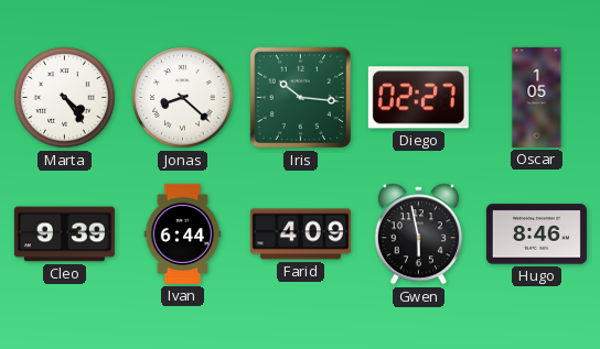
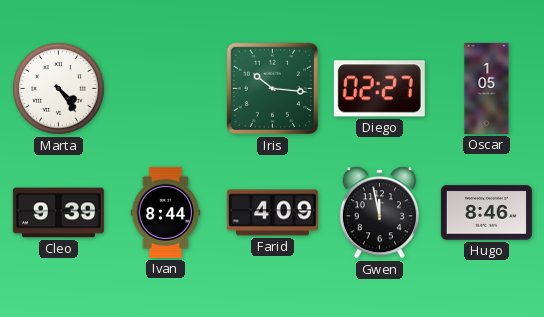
Jonas: 8:22 -> none
Ivan: 6:44 -> 8:44
Gwen: 5:58 -> 11:58
